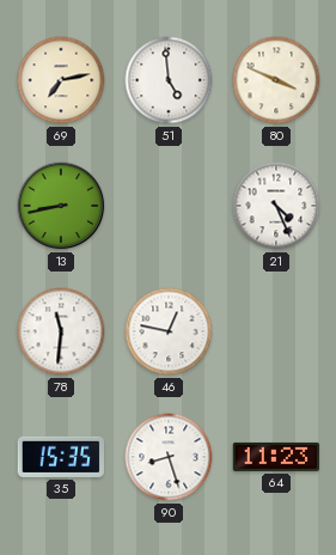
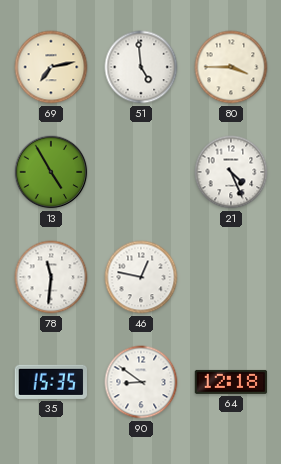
80: 3:49 -> 3:45
13: 8:43 -> 4:55
90: 8:27 -> 8:51
64: 11:23 -> 12:18
